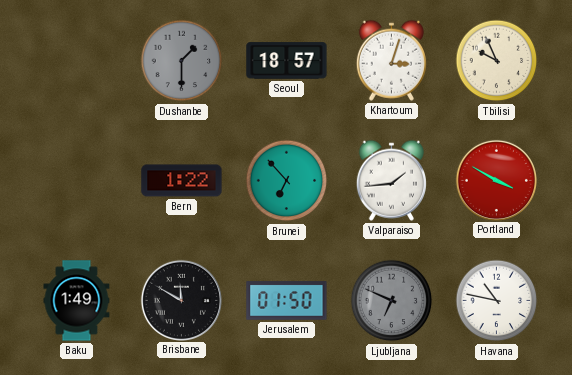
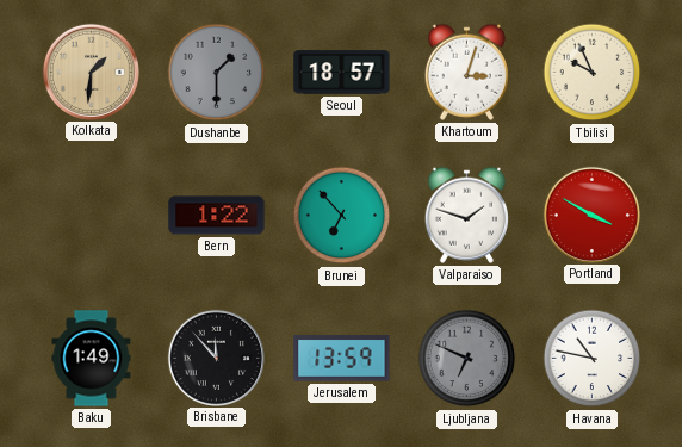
Kolkata: none -> 1:31
Valparaiso: 1:44 -> 1:48
Brisbane: 11:50 -> 11:53
Jerusalem: 01:50 -> 13:59
